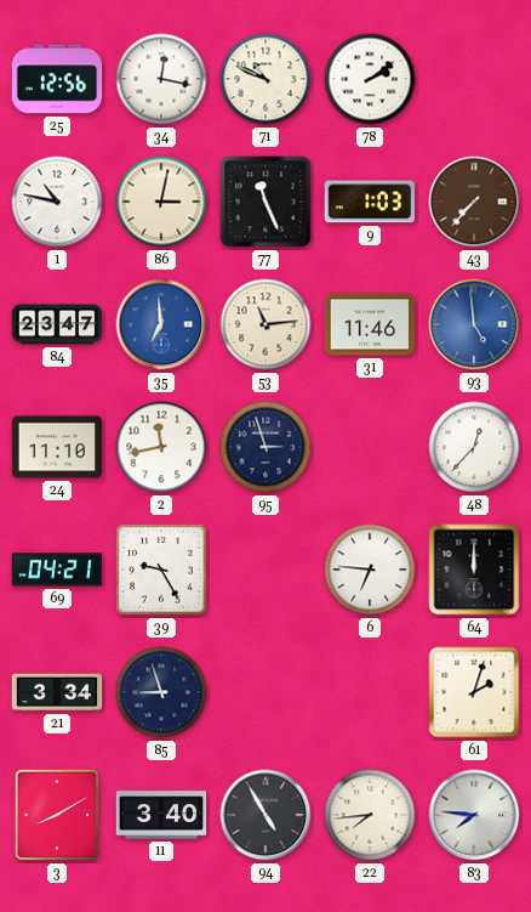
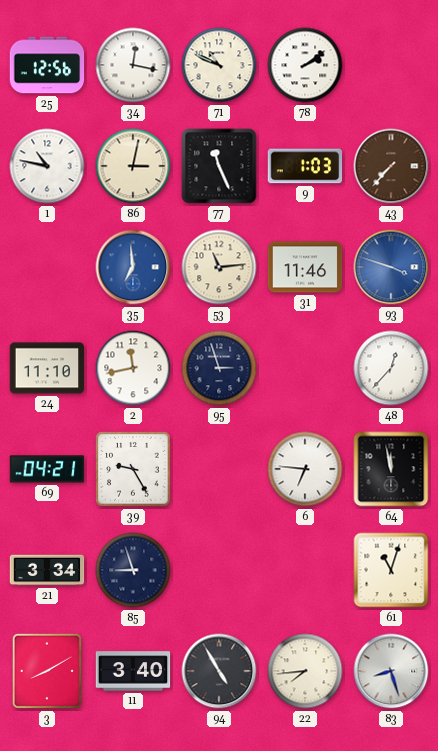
84: 23:47 -> none
93: 4:59 -> 3:48
64: 12:00 -> 11:58
61: 2:03 -> 11:03
83: 7:46 -> 8:27
